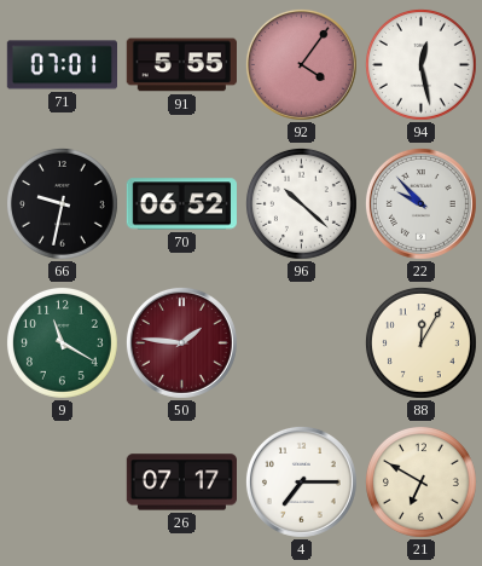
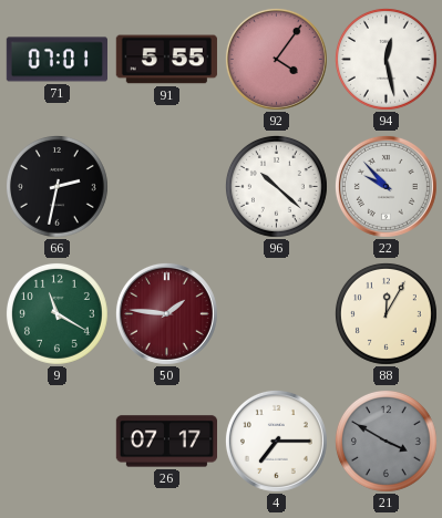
66: 9:32 -> 2:32
70: 06:52 -> none
21: 6:50 -> 3:50
21 dial: cream -> grey
